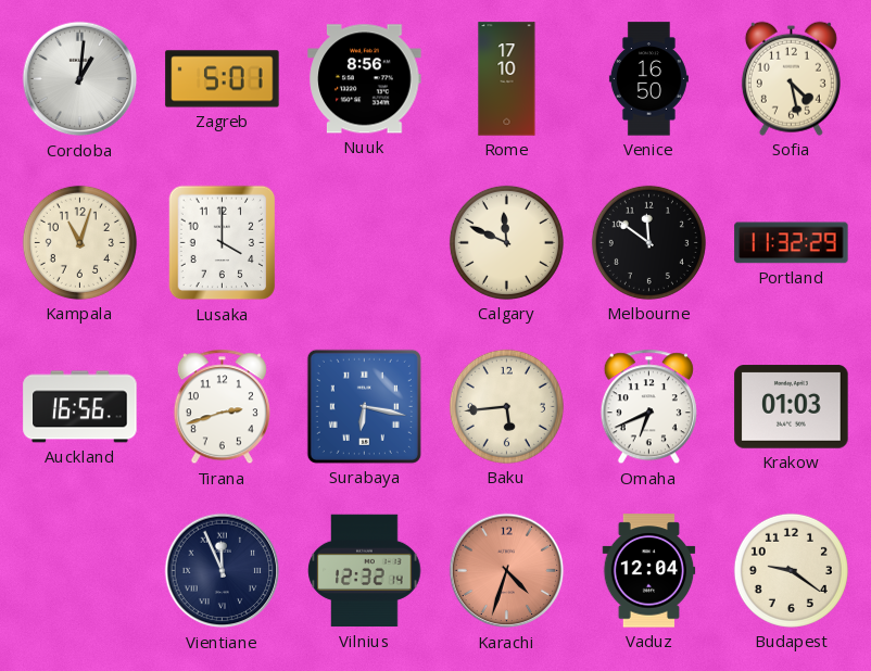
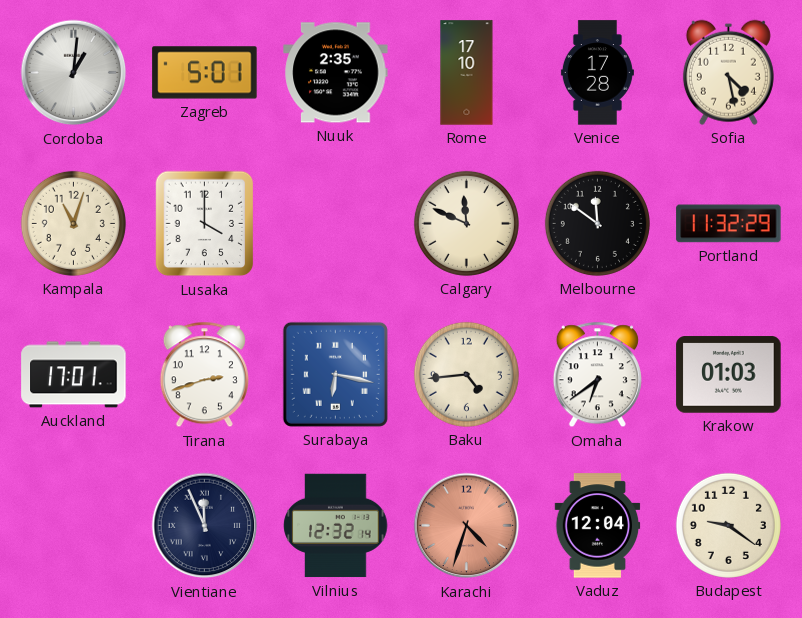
Nuuk: 8:56 -> 2:35
Venice: 16:50 -> 17:28
Auckland: 16:56 -> 17:01
Baku: 5:44 -> 4:44
Omaha: 6:41 -> 6:39
